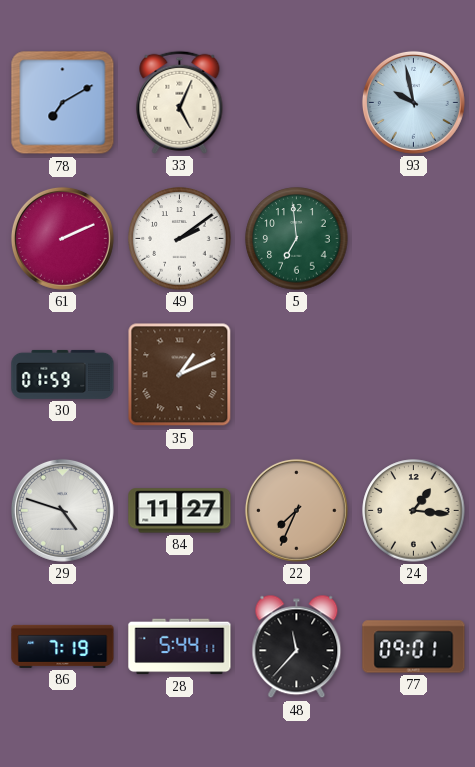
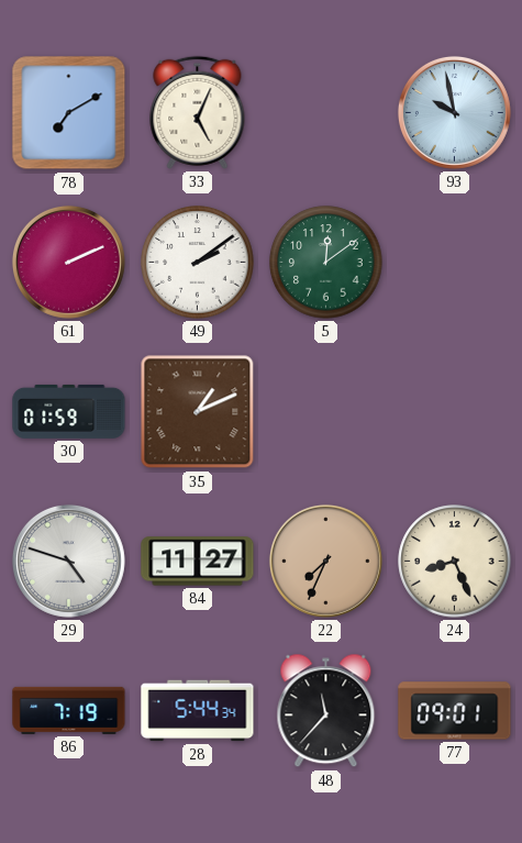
5: 6:59 -> 12:09
24: 1:16 -> 8:26
28: 5:44:11 -> 5:44:34
